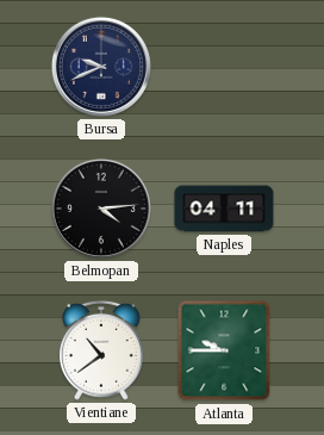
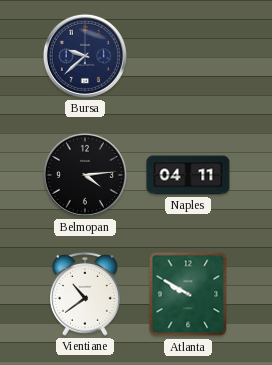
Bursa: 9:41 -> 9:38
Atlanta: 9:45 -> 9:50
